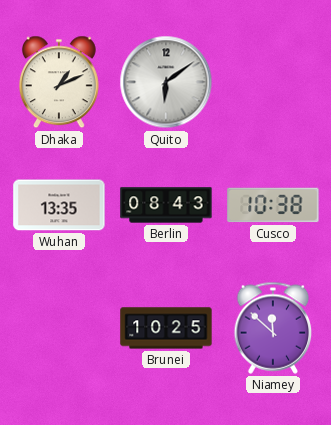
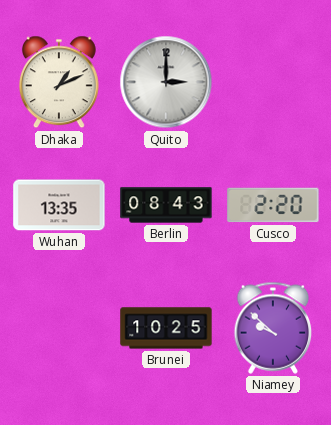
Quito: 6:09 -> 3:00
Cusco: 10:38 -> 2:20
Niamey: 11:52 -> 9:52
